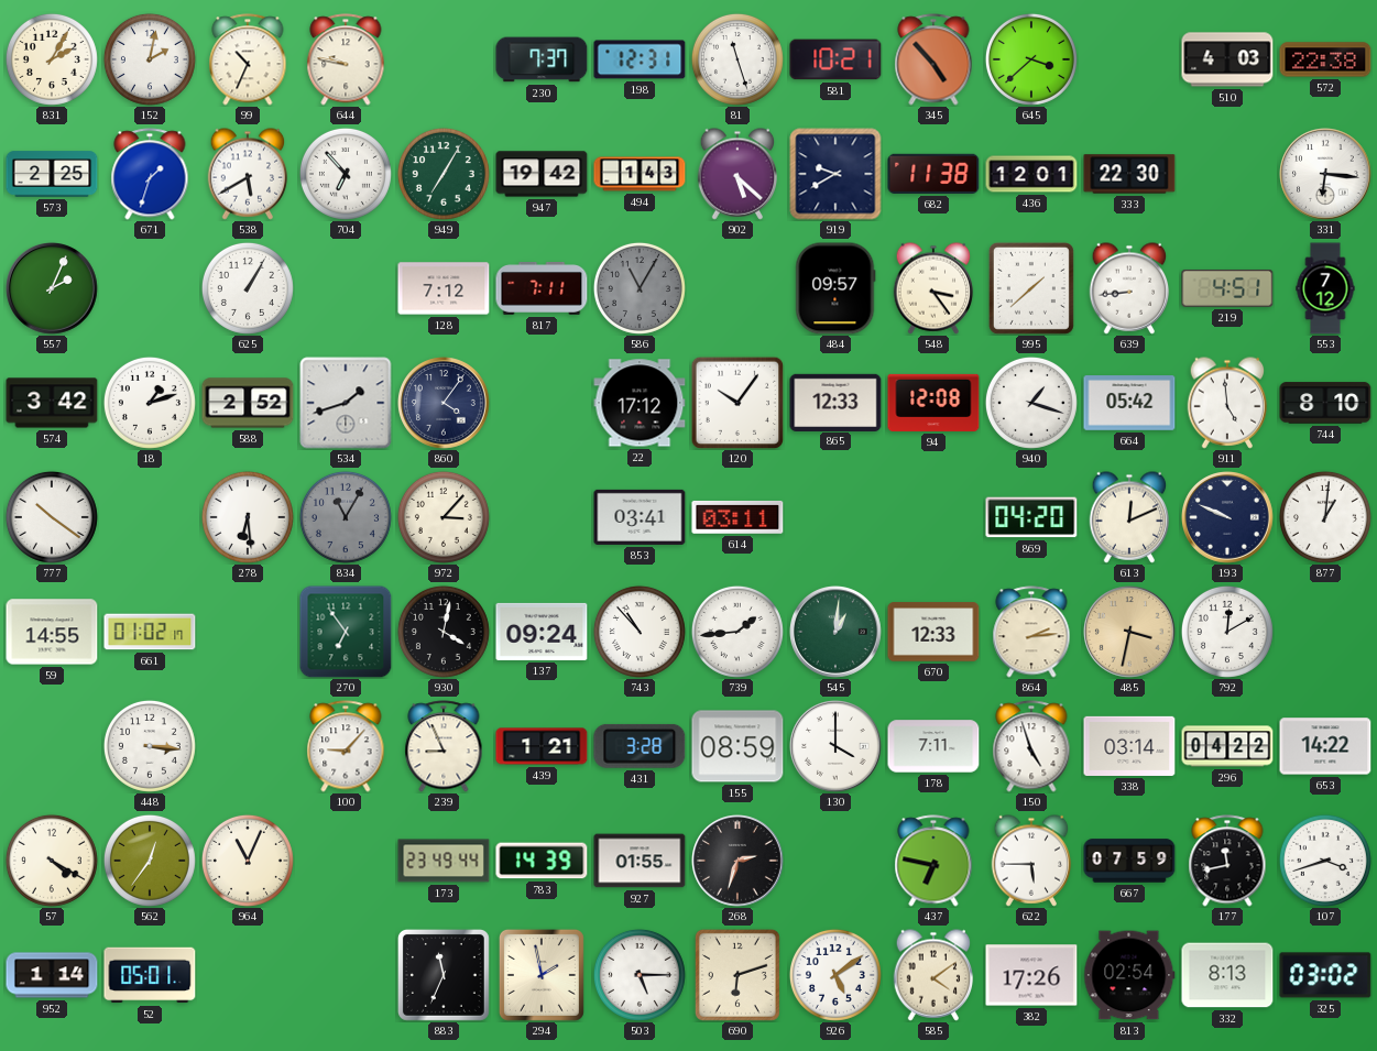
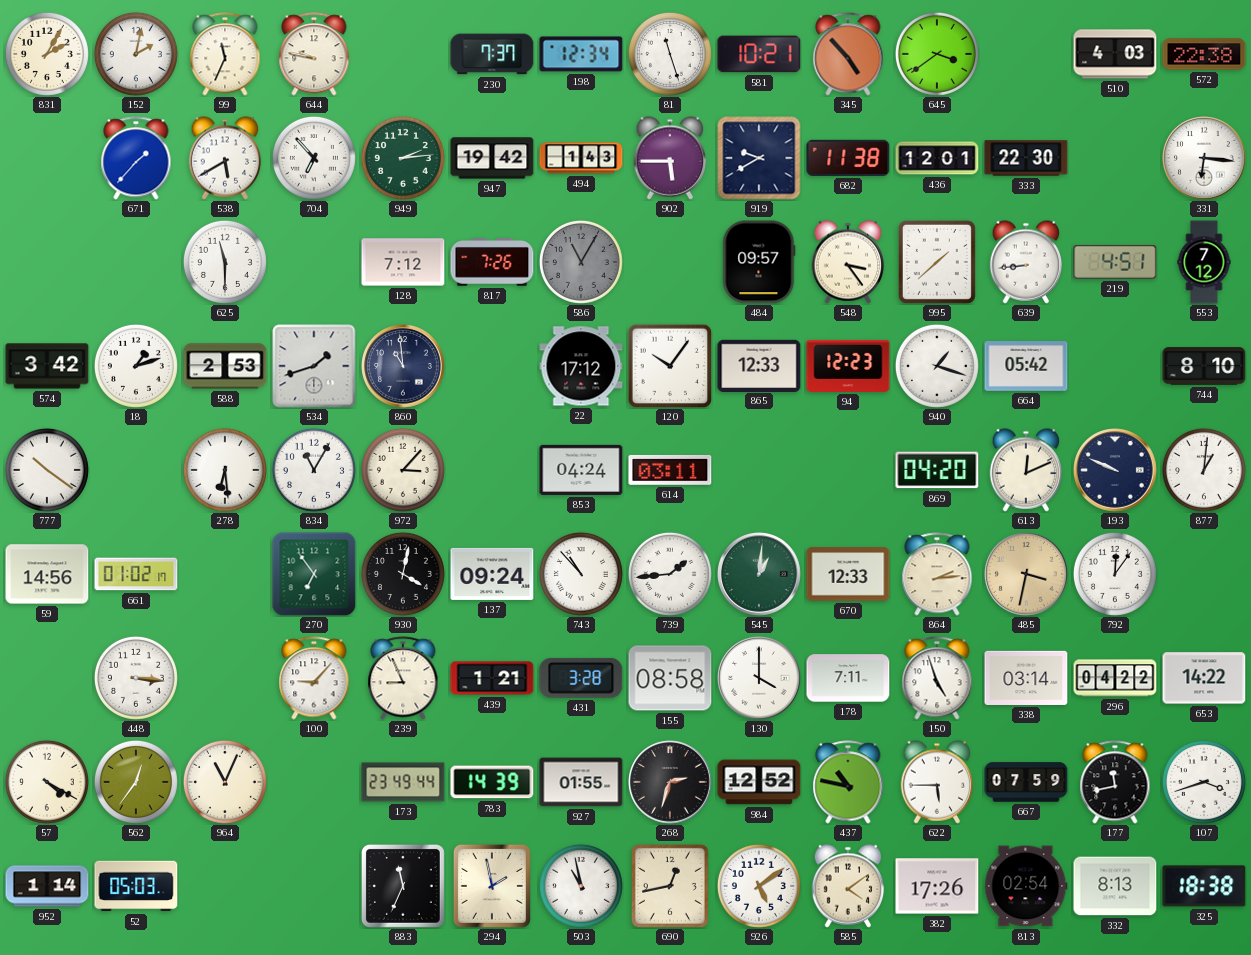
99: 10:34 -> 11:34
198: 12:31 -> 12:34
645: 3:38 -> 3:39
573: 2:25 -> none
671: 1:33 -> 1:37
949: 7:05 -> 2:14
902: 5:22 -> 5:45
557: 2:04 -> none
625: 1:05 -> 11:30
817: 7:11 -> 7:26
588: 2:52 -> 2:53
860: 4:06 -> 10:59
94: 12:08 -> 12:23
911: 4:59 -> none
834 dial: grey -> white
853: 03:41 -> 04:24
59: 14:55 -> 14:56
792: 12:10 -> 12:06
155: 08:59 -> 08:58
984: none -> 12:52
437: 6:47 -> 10:47
52: 05:01 -> 05:03
503: 5:15 -> 10:58
690: 6:12 -> 12:43
325: 03:02 -> 18:38
